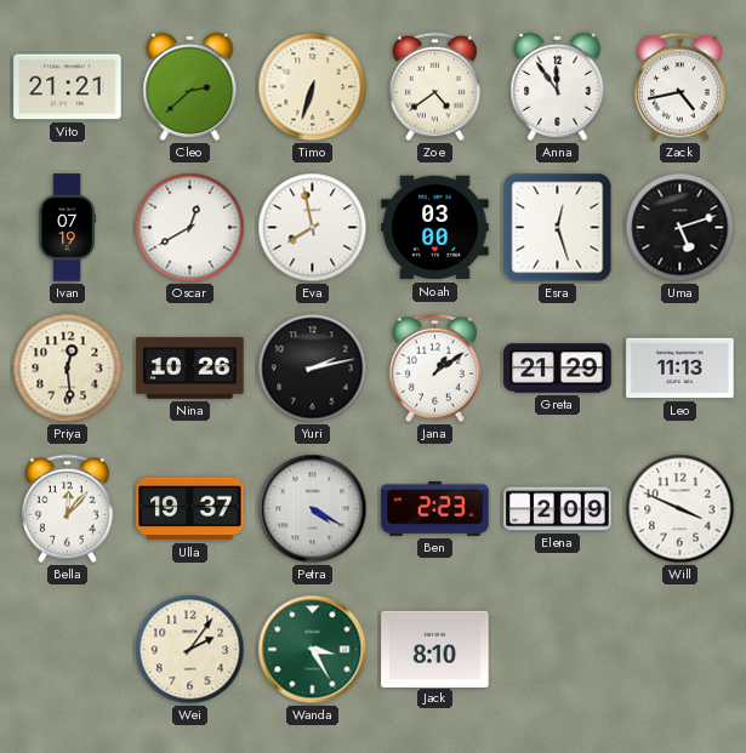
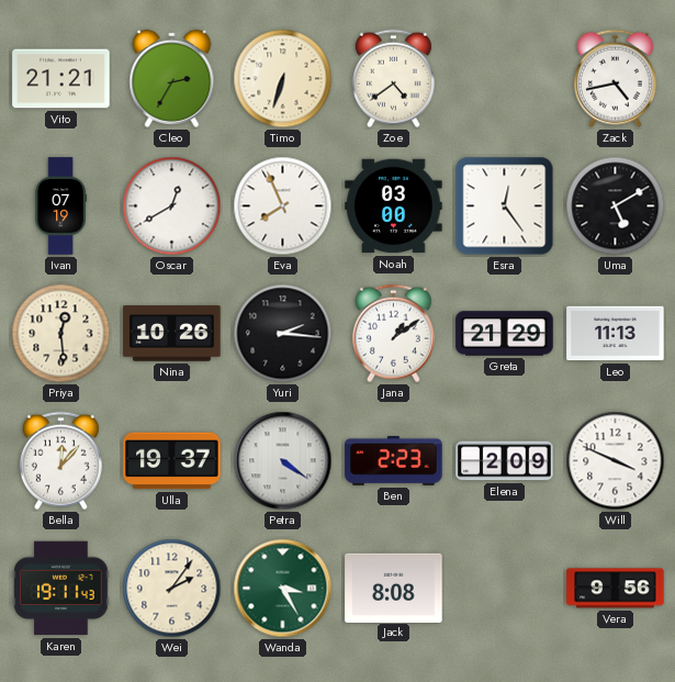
Cleo: 2:38 -> 2:35
Anna: 11:54 -> none
Eva: 7:58 -> 7:56
Esra: 12:27 -> 12:24
Uma: 5:12 -> 5:10
Yuri: 2:13 -> 2:16
Petra: 4:20 -> 4:21
Karen: none -> 19:11
Jack: 8:10 -> 8:08
Vera: none -> 9:56
